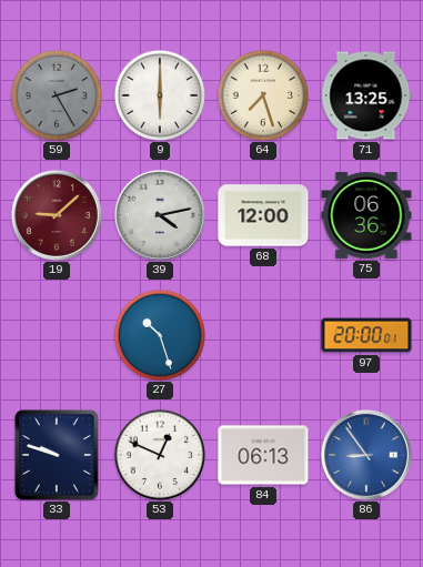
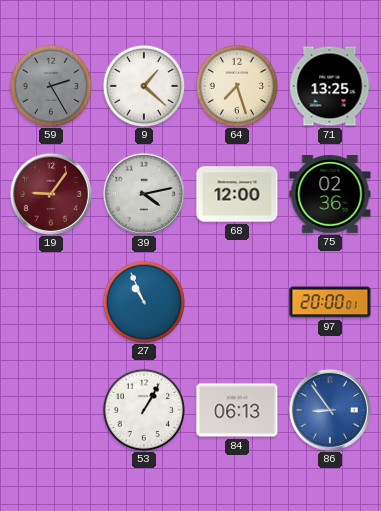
9: 6:00 -> 1:22
19: 9:08 -> 9:06
75: 06:36 -> 02:36
27: 10:27 -> 10:56
33: 9:48 -> none
53: 12:49 -> 1:05
